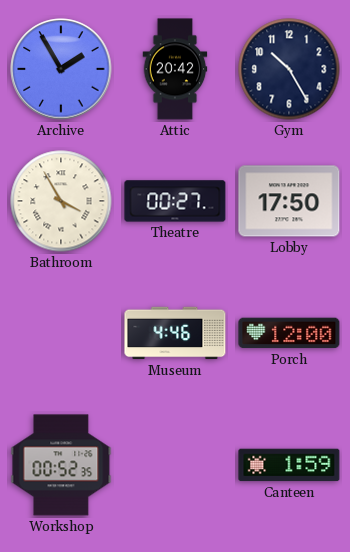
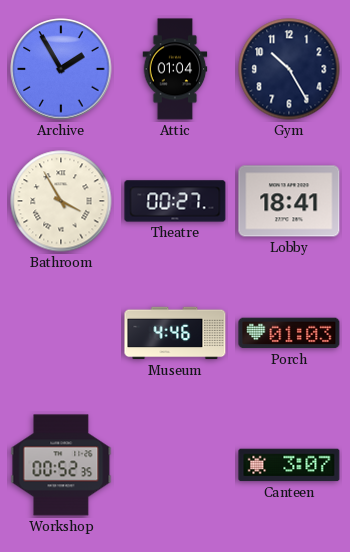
Attic: 20:42 -> 01:04
Lobby: 17:50 -> 18:41
Porch: 12:00 -> 01:03
Canteen: 1:59 -> 3:07
